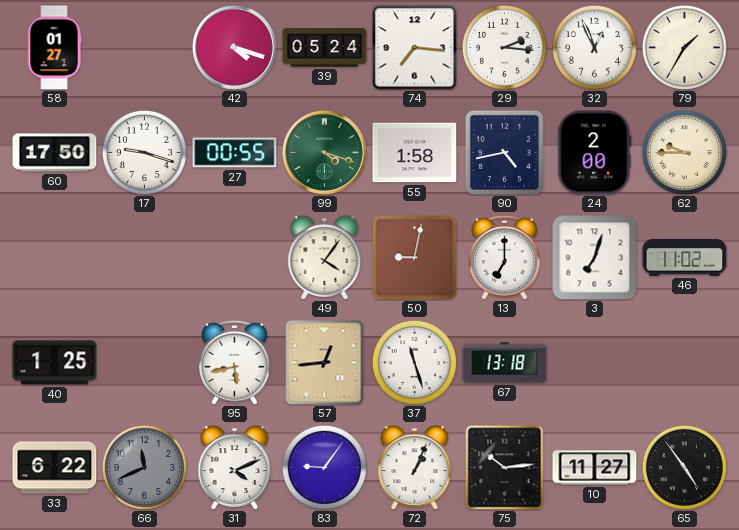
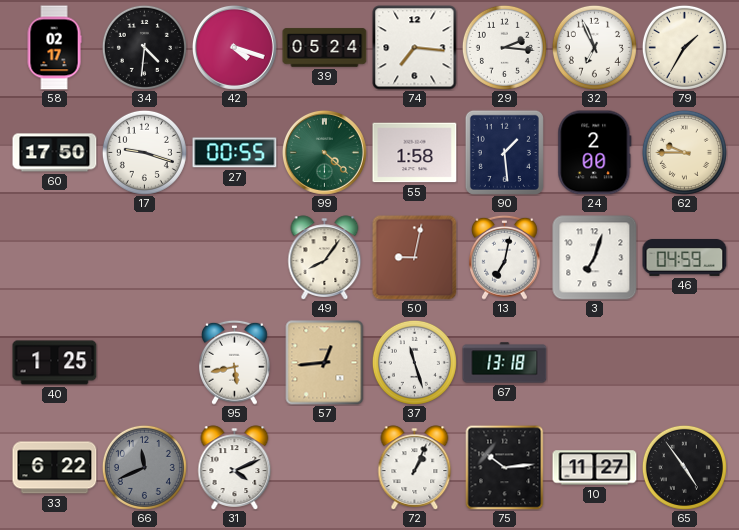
58: 01:27 -> 02:17
34: none -> 4:31
32: 12:56 -> 6:56
99: 4:18 -> 4:22
90: 4:43 -> 1:29
49: 4:06 -> 8:06
13: 7:00 -> 7:02
46: 11:02 -> 04:59
83: 9:06 -> none
